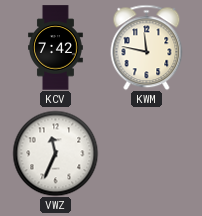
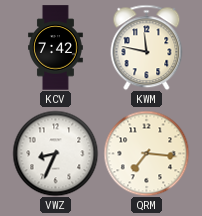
VWZ: 11:34 -> 8:34
QRM: none -> 7:16
